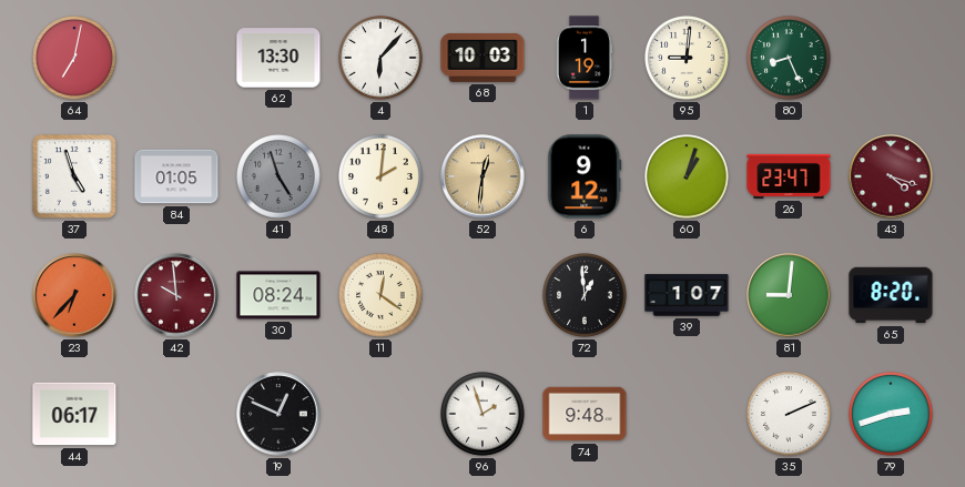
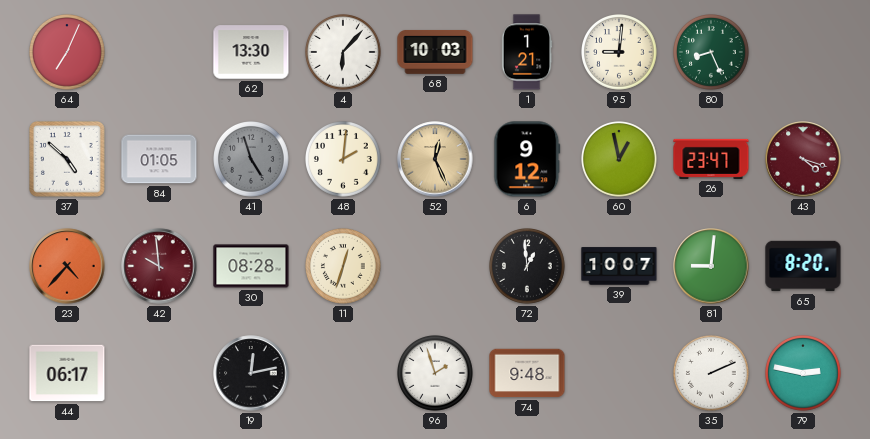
64: 7:02 -> 7:04
1: 1:19 -> 1:21
37: 4:57 -> 4:52
52: 12:31 -> 12:26
60: 1:03 -> 12:58
23: 6:37 -> 4:37
30: 08:24 -> 08:28
11: 12:21 -> 12:33
39: 1:07 -> 10:07
19: 12:49 -> 12:13
79: 2:42 -> 2:47
